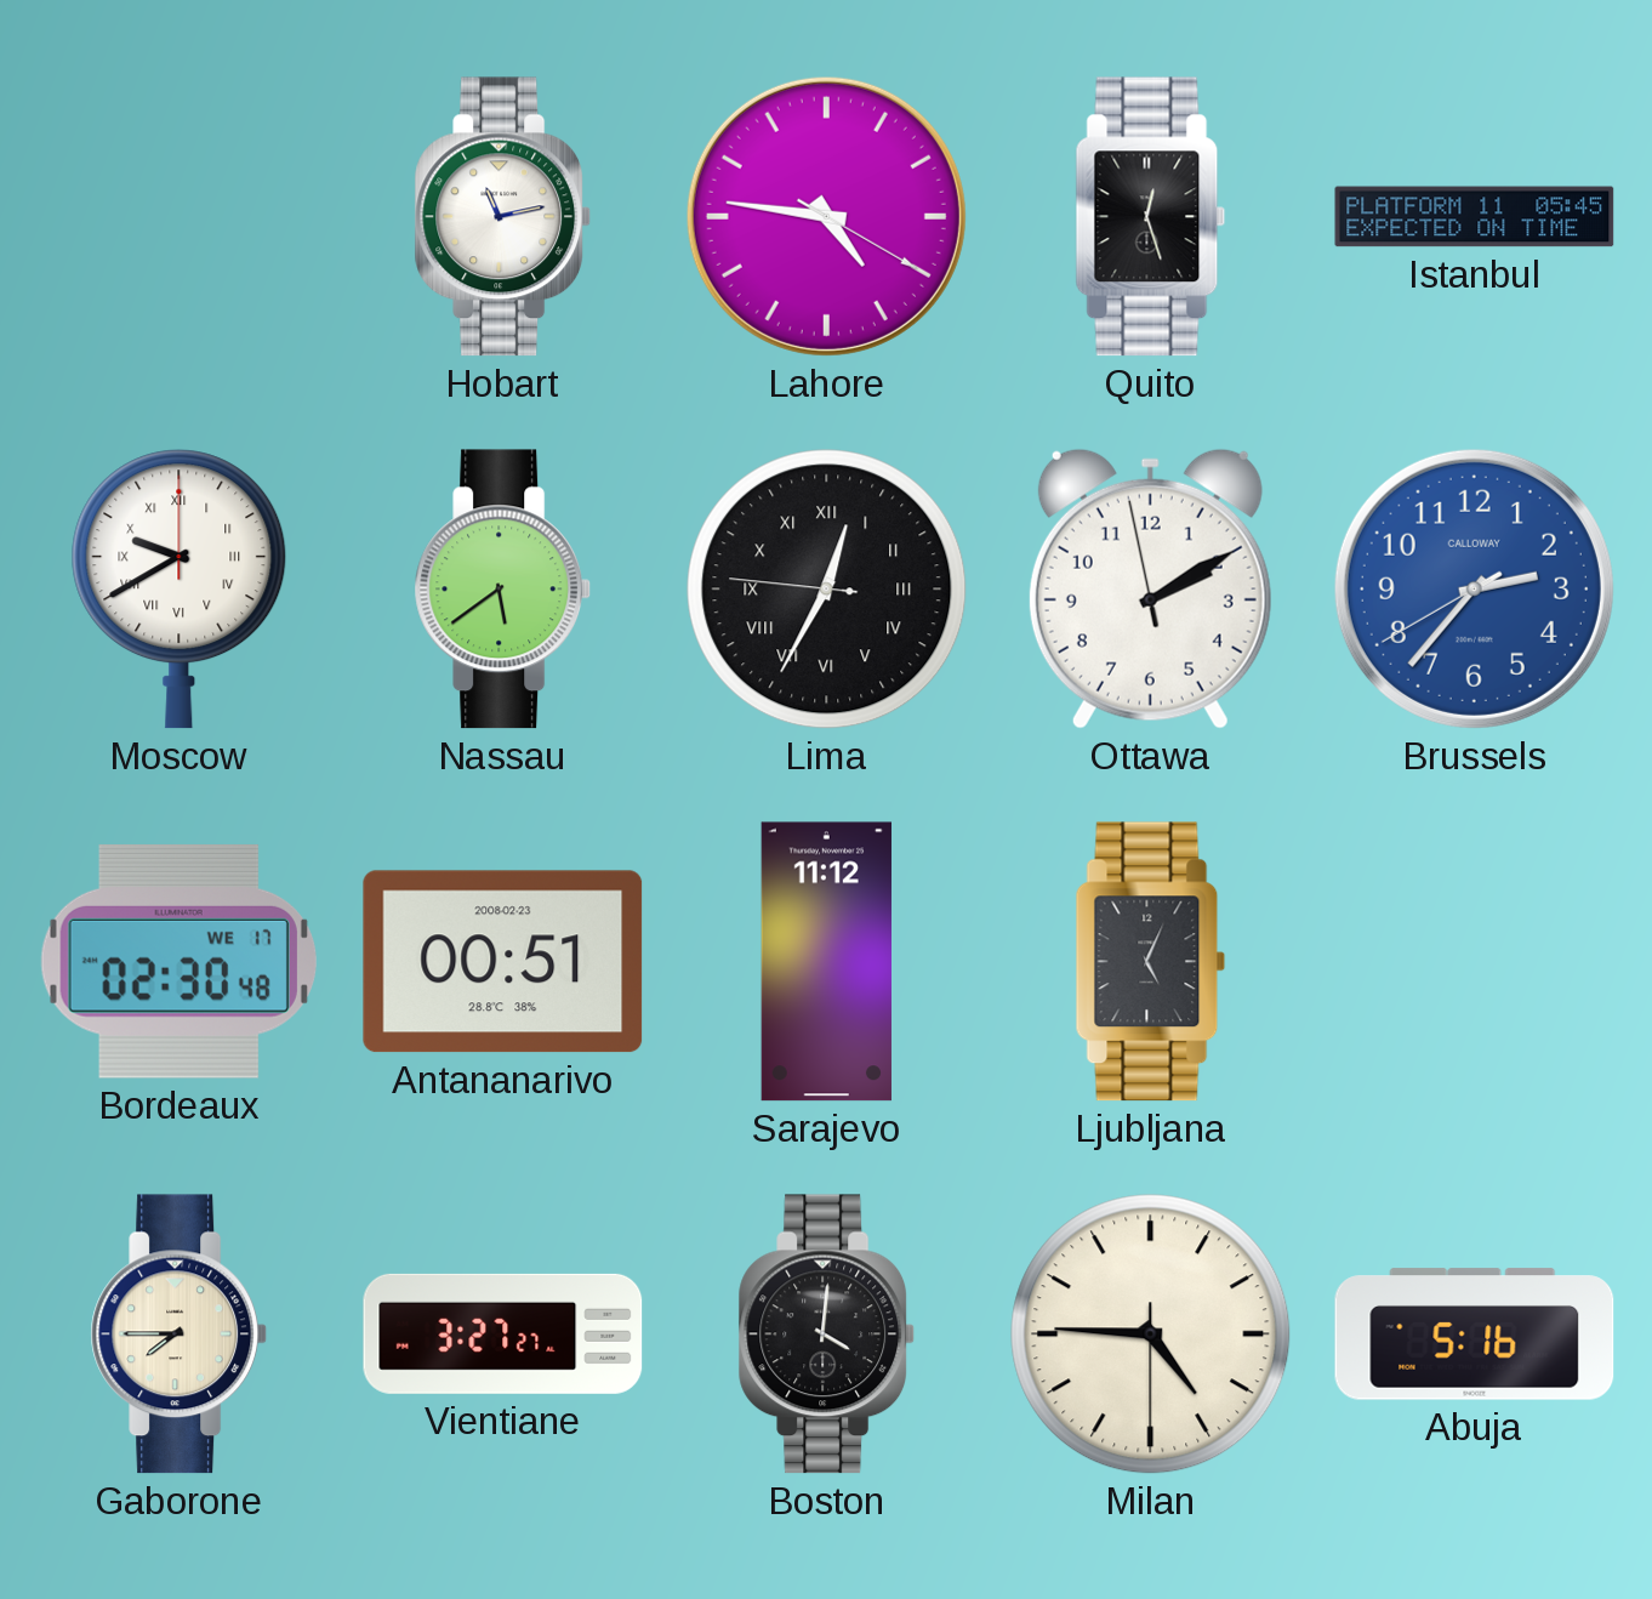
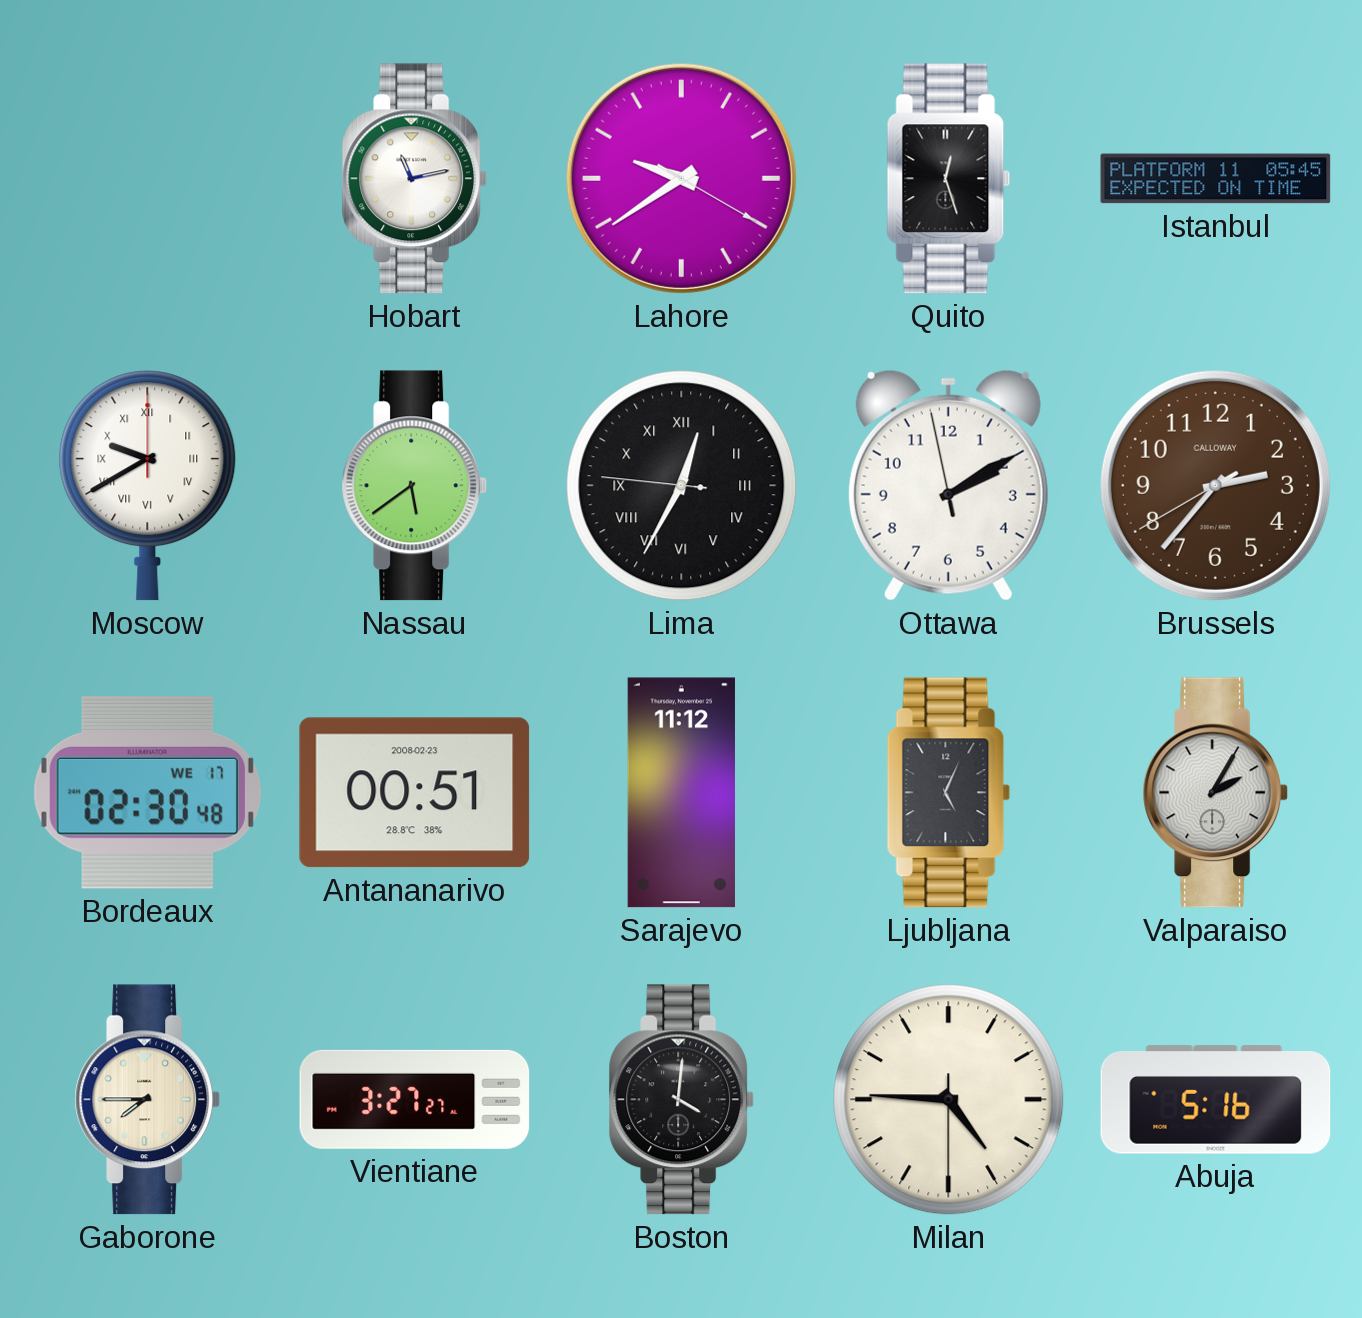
Lahore: 4:46 -> 9:39
Brussels dial: blue -> brown
Valparaiso: none -> 2:05
